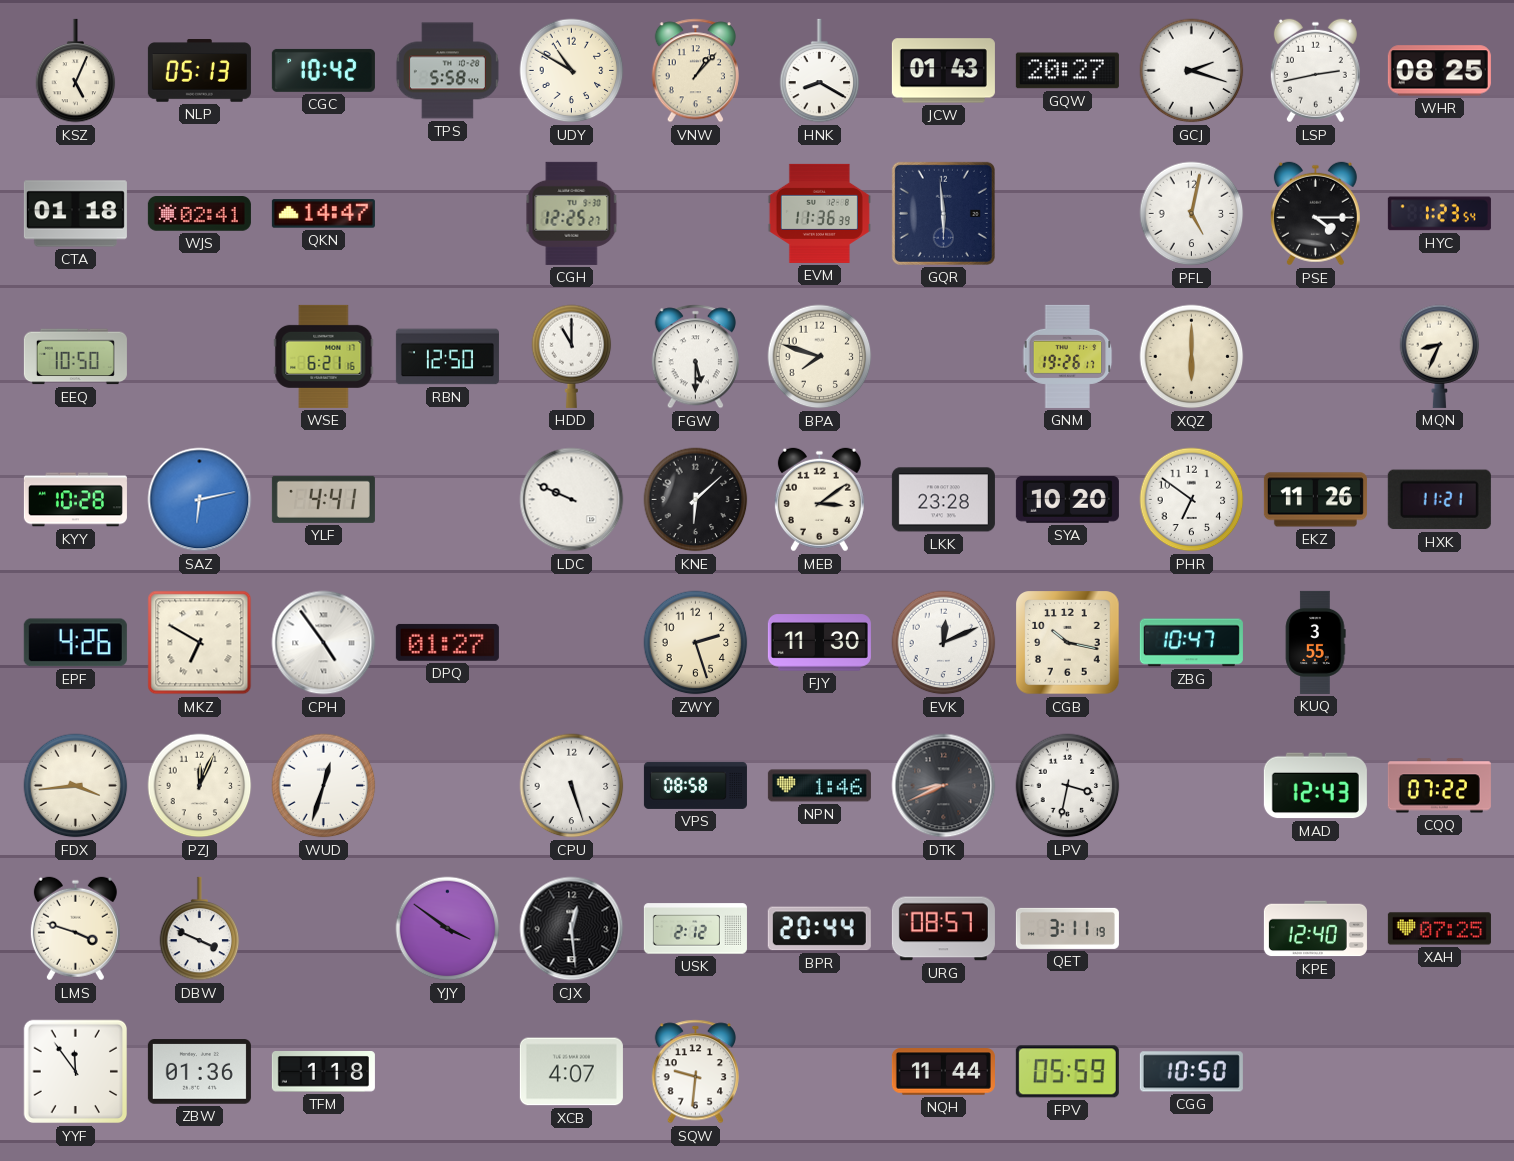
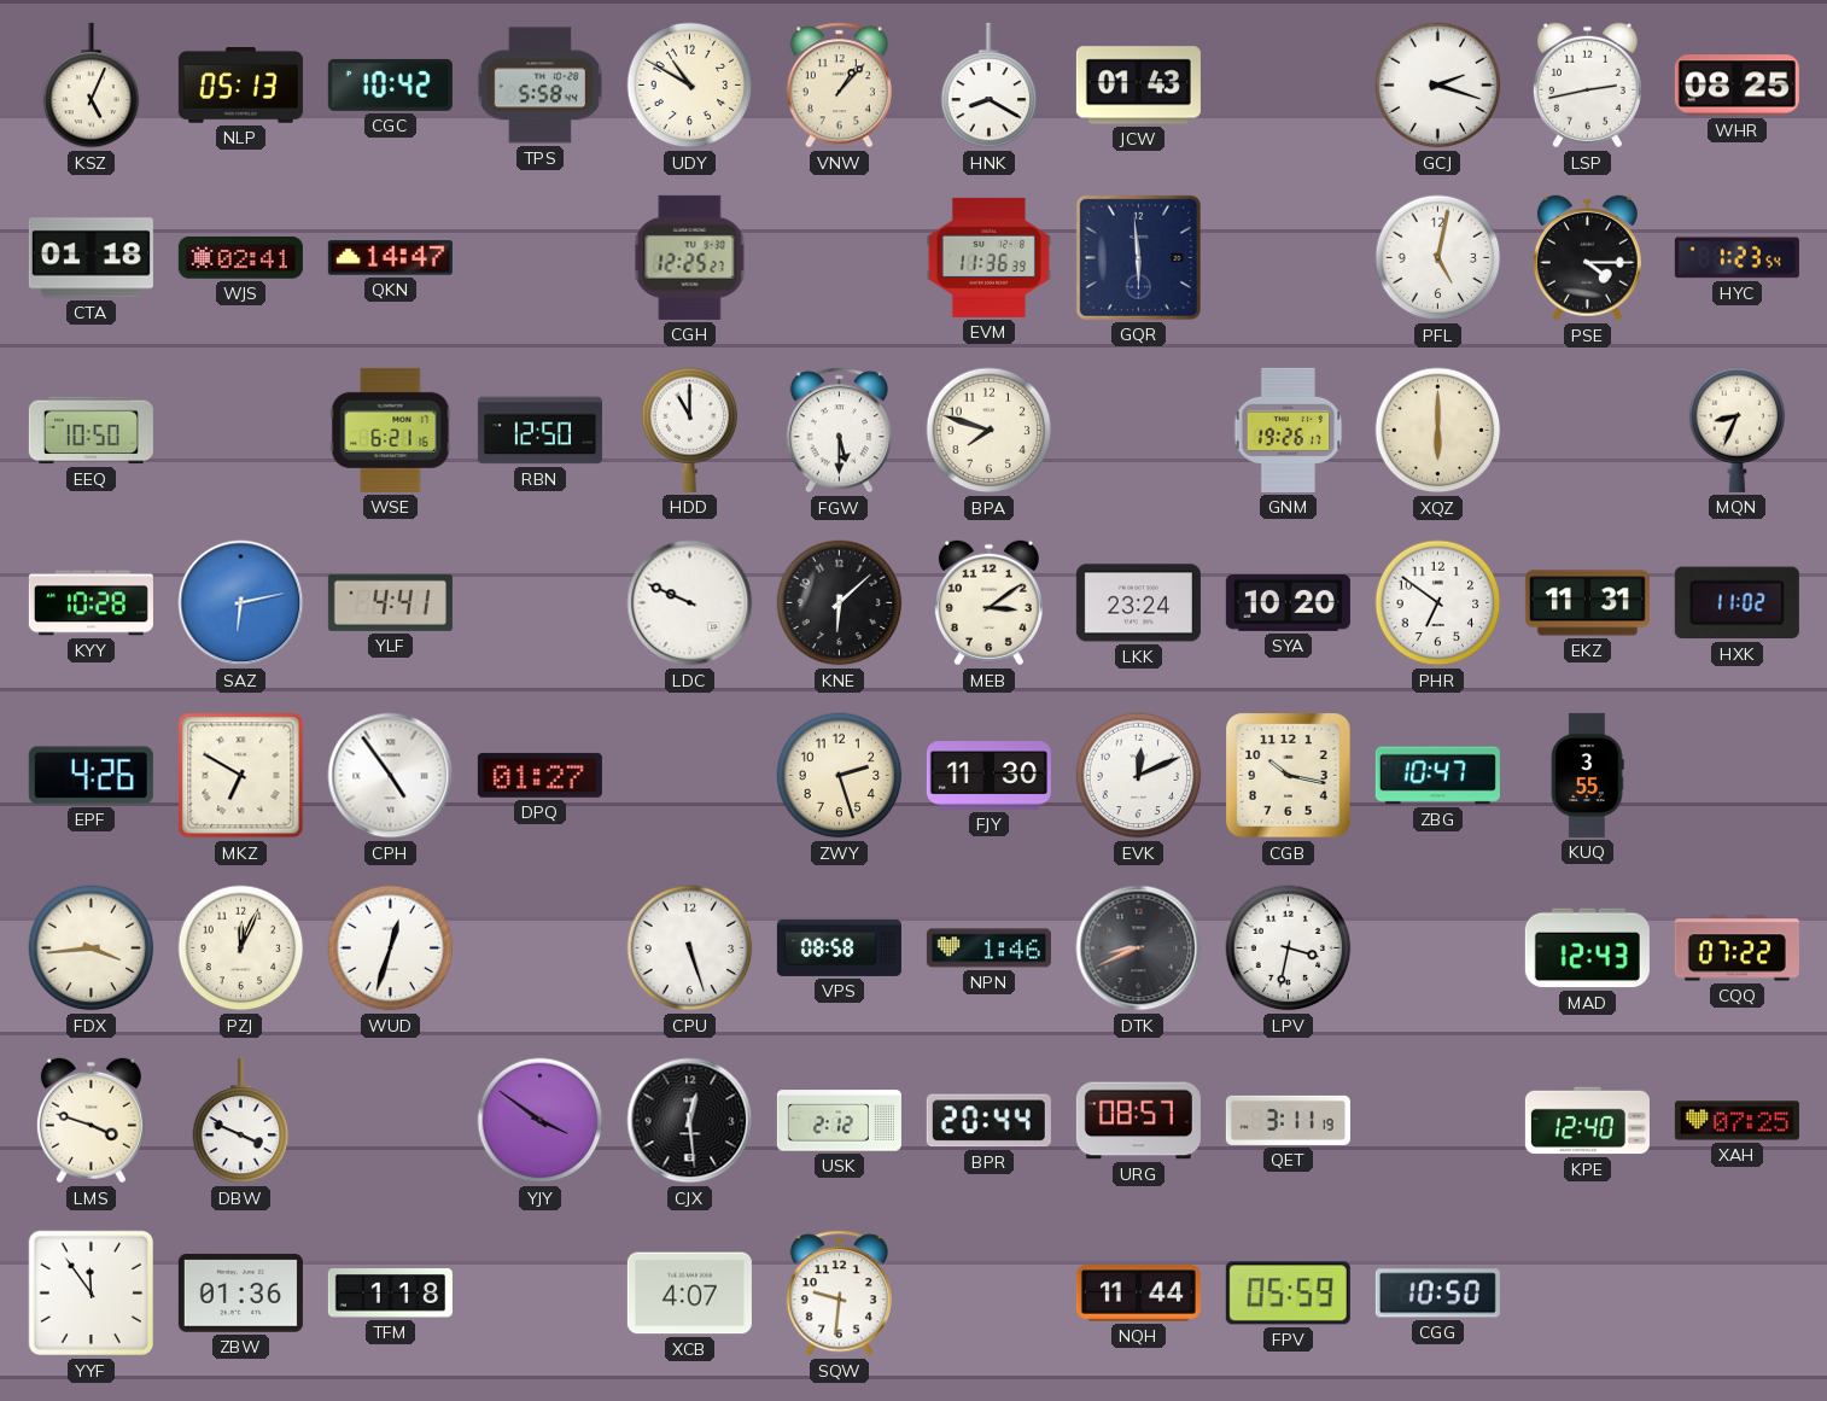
GQW: 20:27 -> none
LKK: 23:28 -> 23:24
EKZ: 11:26 -> 11:31
HXK: 11:21 -> 11:02
